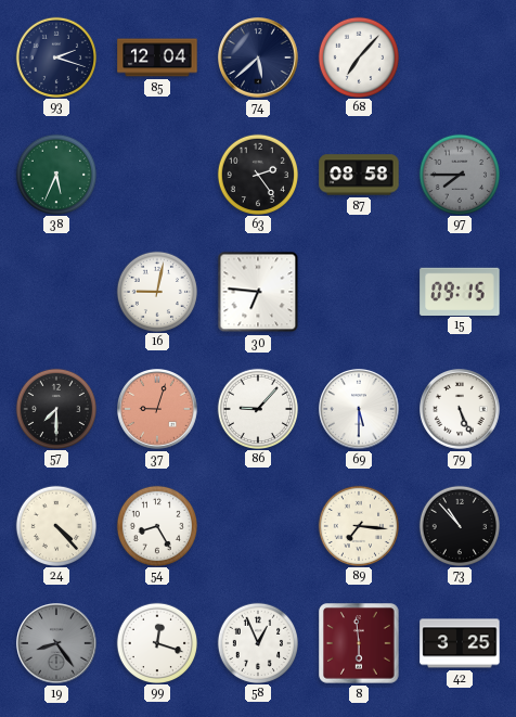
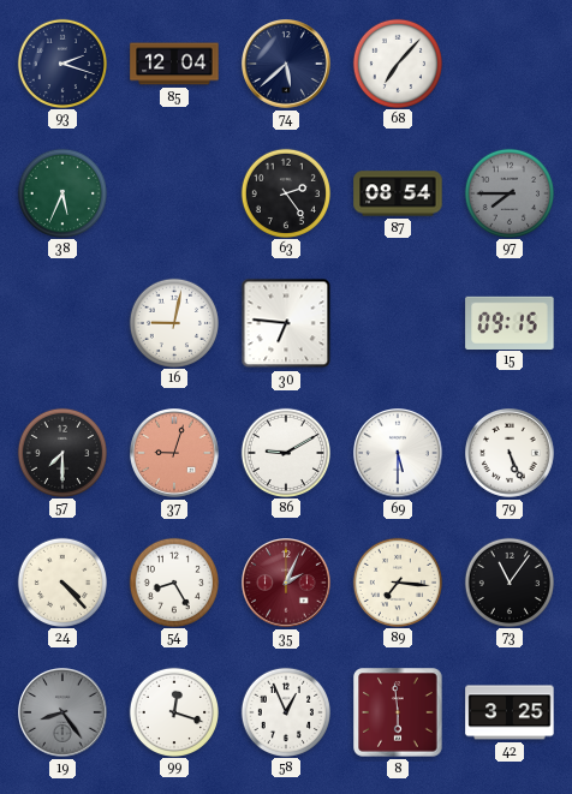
87: 08:58 -> 08:54
86: 9:07 -> 9:10
35: none -> 2:04
73: 10:53 -> 11:06
